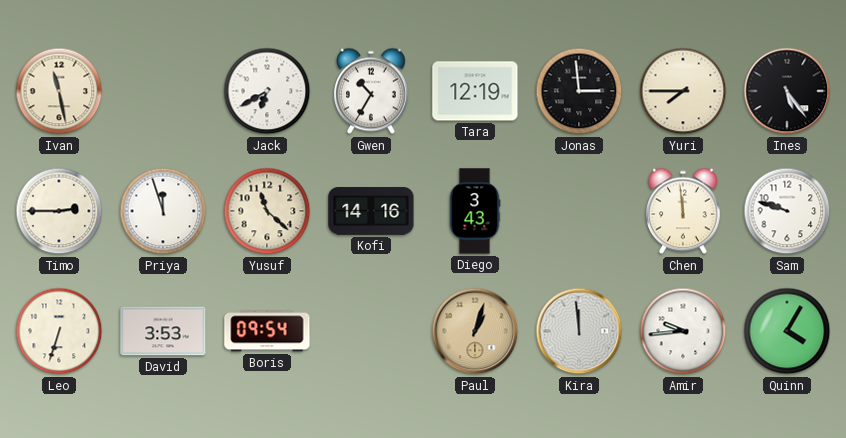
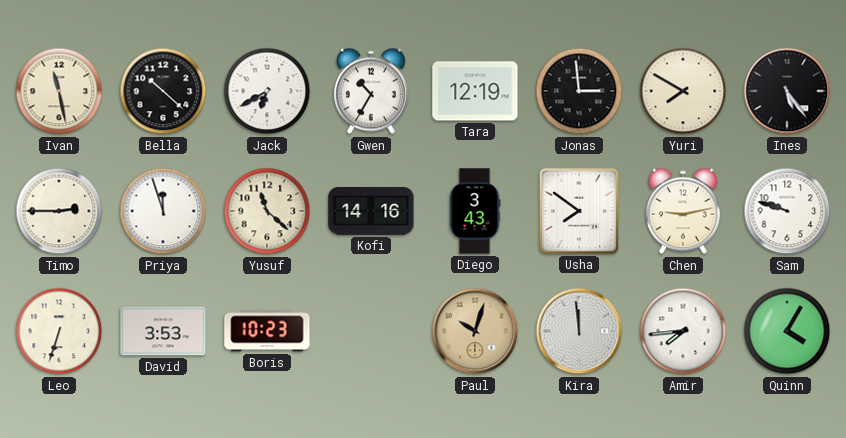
Bella: none -> 10:22
Yuri: 7:45 -> 7:50
Usha: none -> 7:51
Chen: 11:59 -> 9:13
Boris: 09:54 -> 10:23
Paul: 1:03 -> 10:03
Amir: 9:44 -> 7:44
